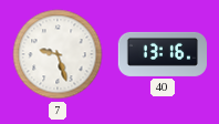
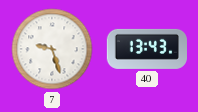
40: 13:16 -> 13:43
